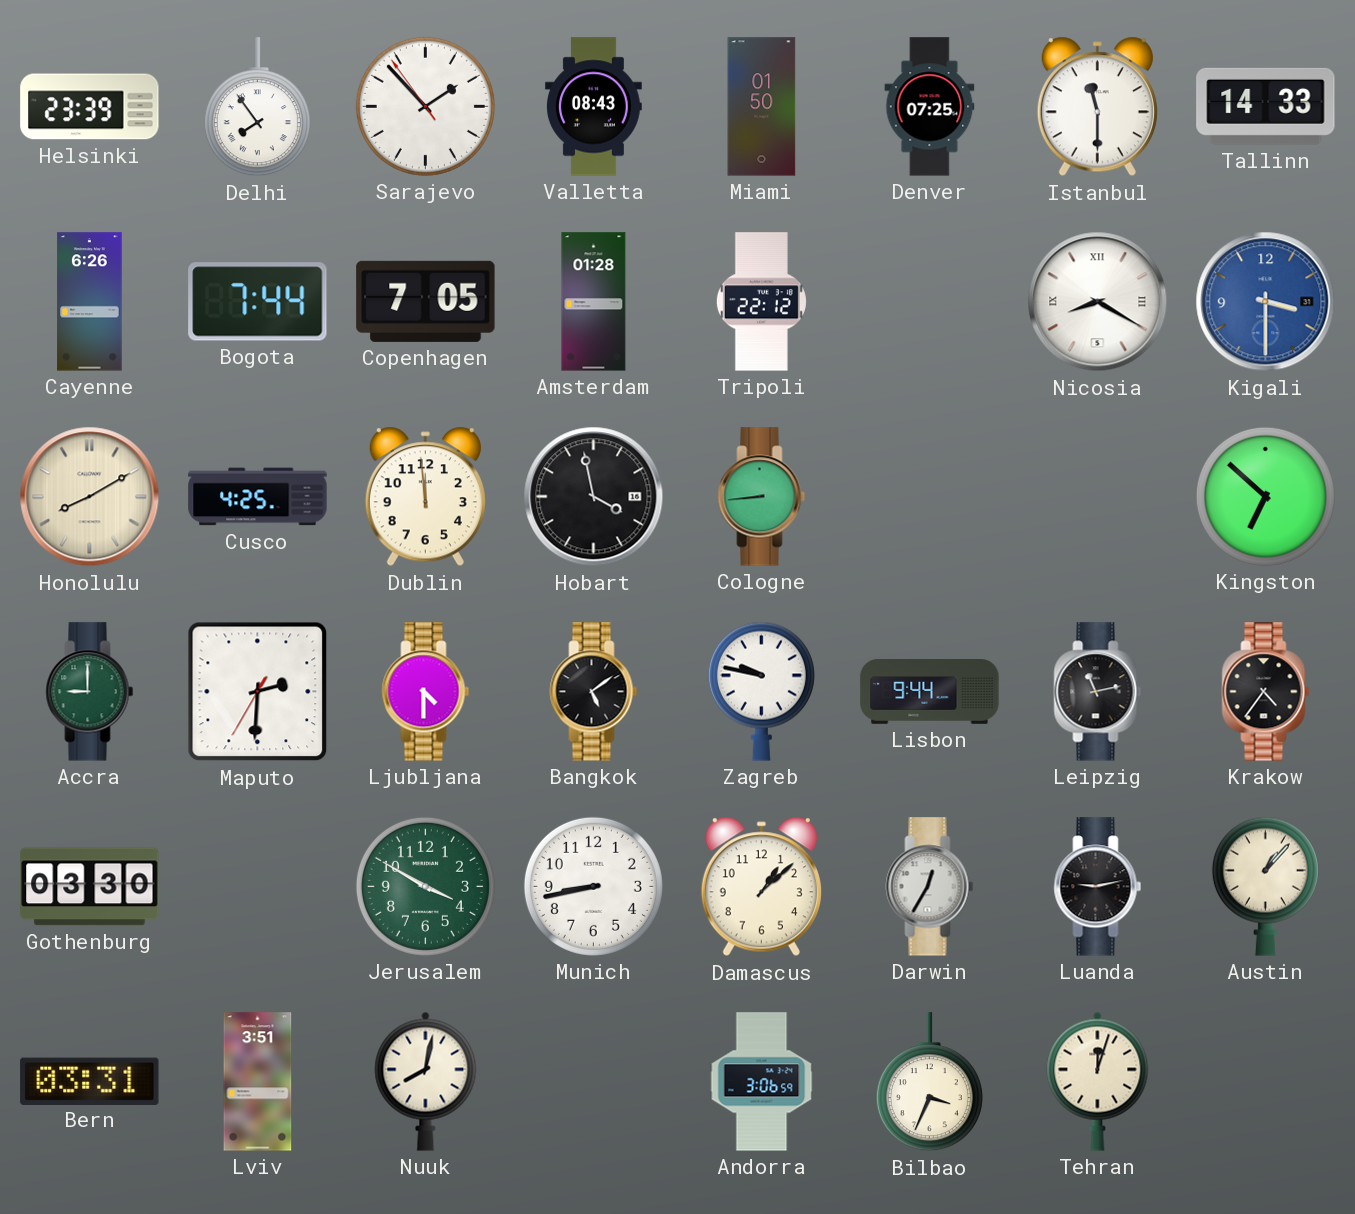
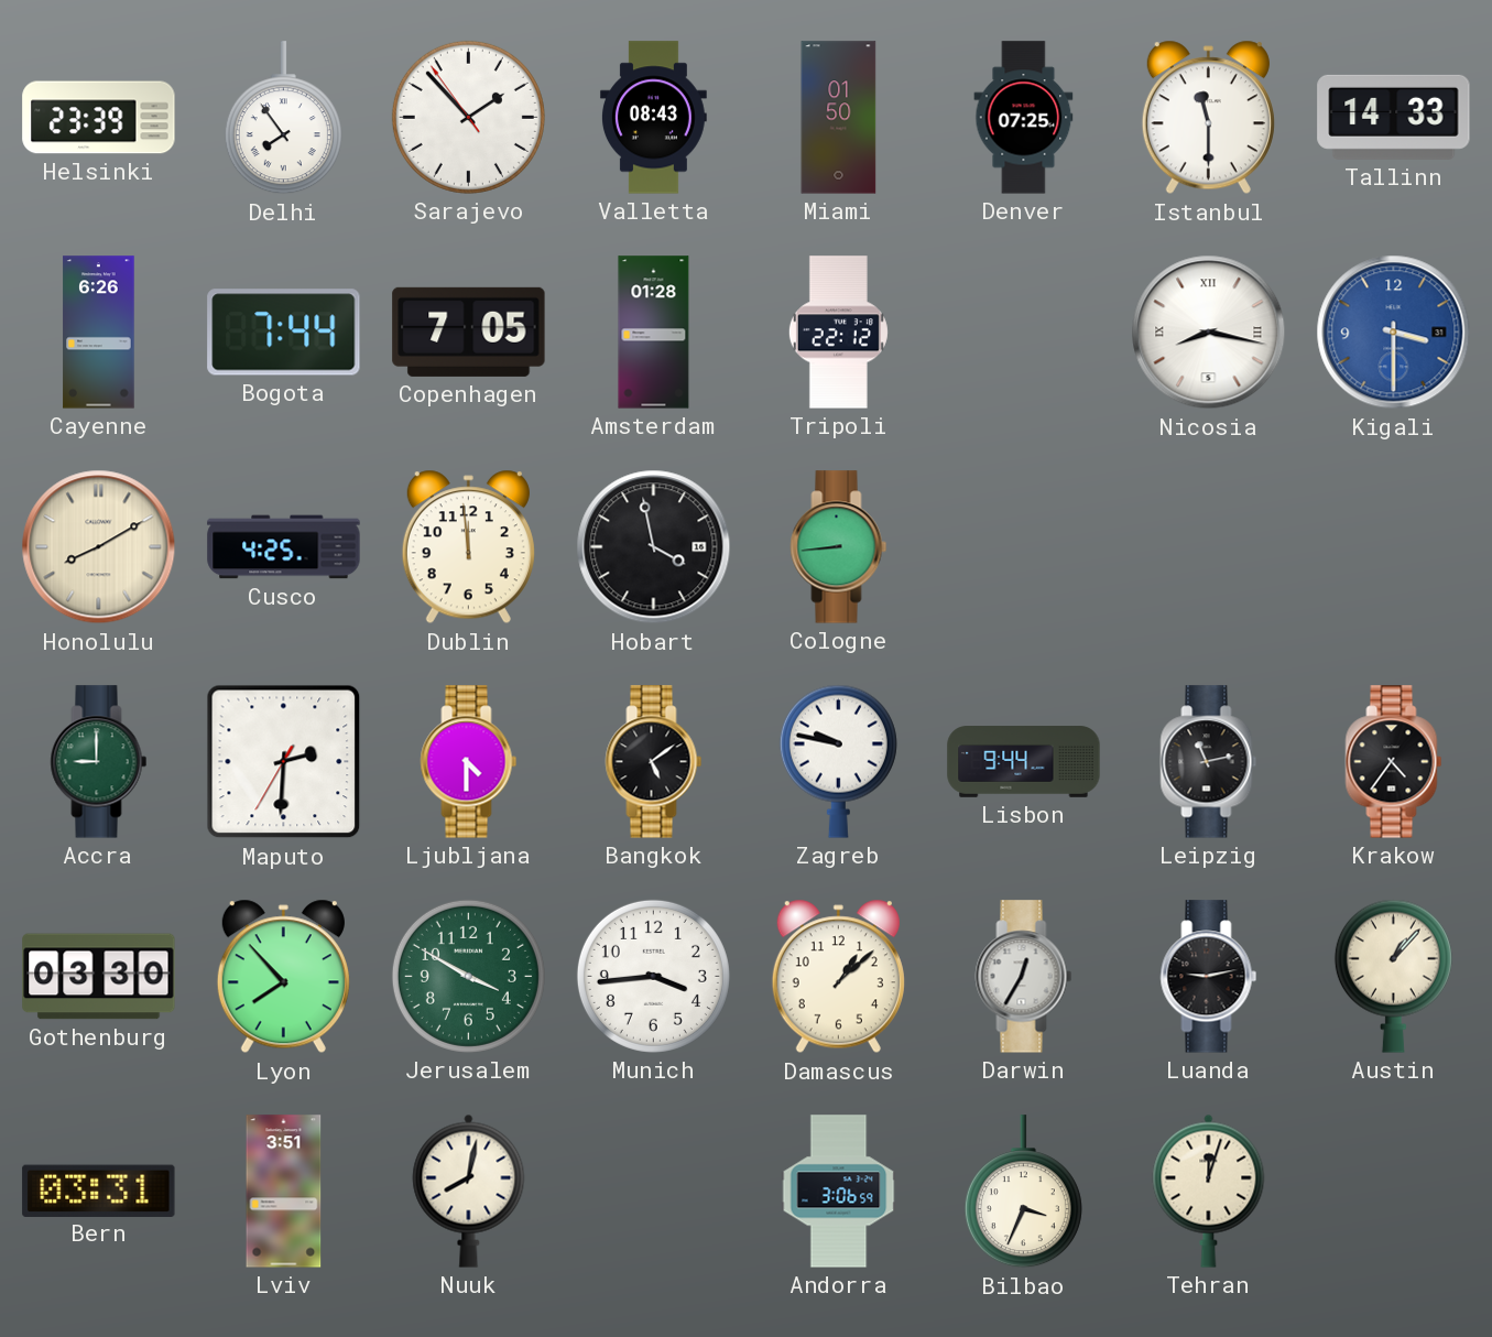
Nicosia: 8:20 -> 8:17
Kingston: 6:52 -> none
Lyon: none -> 7:53
Munich: 8:43 -> 3:44
